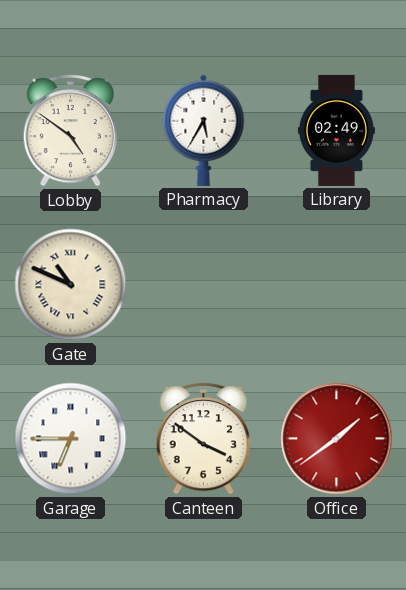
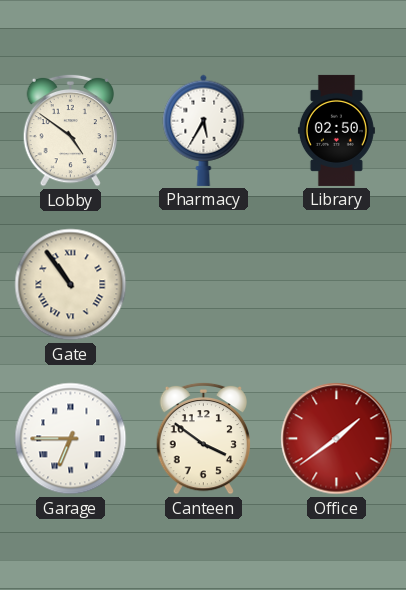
Library: 02:49 -> 02:50
Gate: 10:49 -> 10:54
